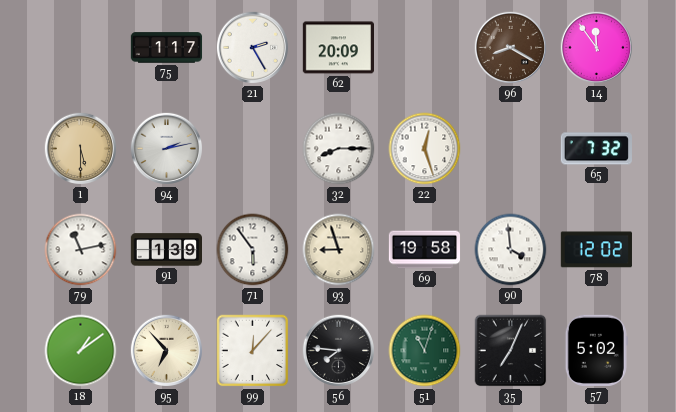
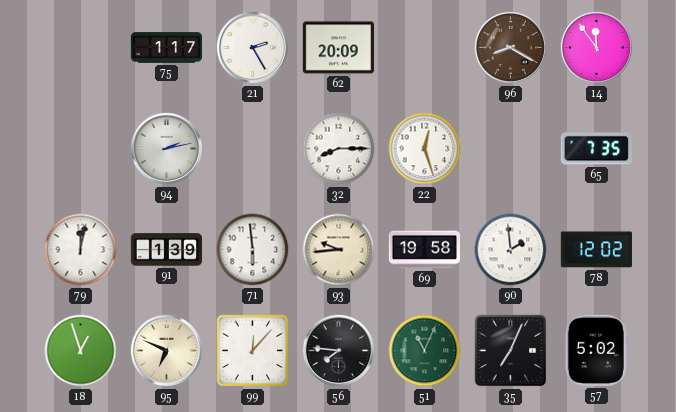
1: 5:30 -> none
65: 7:32 -> 7:35
79: 11:13 -> 12:02
71: 5:54 -> 5:59
93: 8:57 -> 9:44
90: 3:59 -> 1:59
18: 1:09 -> 12:57
95: 6:53 -> 6:49
51: 11:03 -> 11:04
